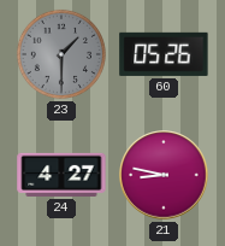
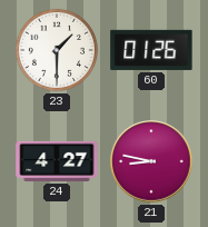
23 dial: grey -> white
60: 05:26 -> 01:26
